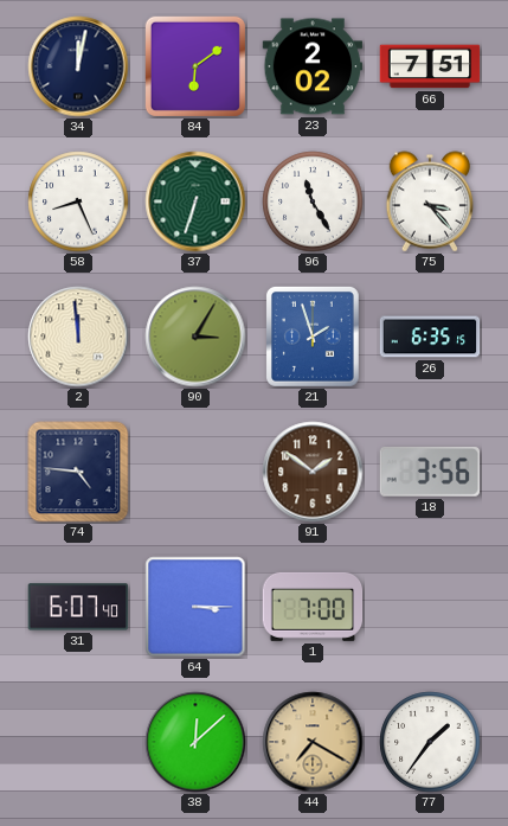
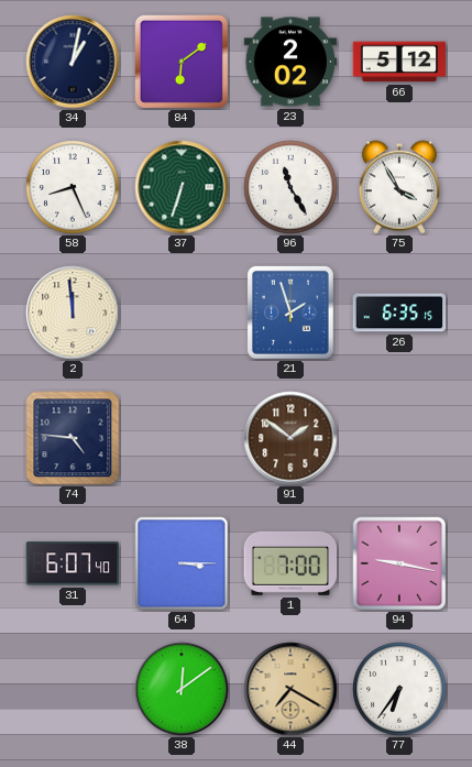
34: 12:02 -> 1:02
66: 7:51 -> 5:12
75: 3:23 -> 3:55
90: 3:05 -> none
18: 3:56 -> none
94: none -> 9:17
38: 12:08 -> 12:09
77: 1:36 -> 6:36
